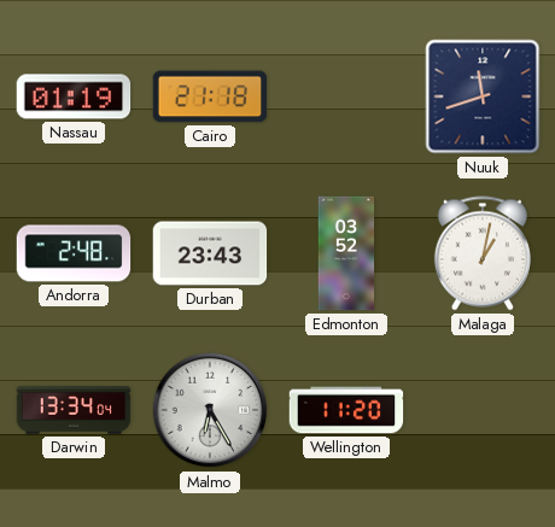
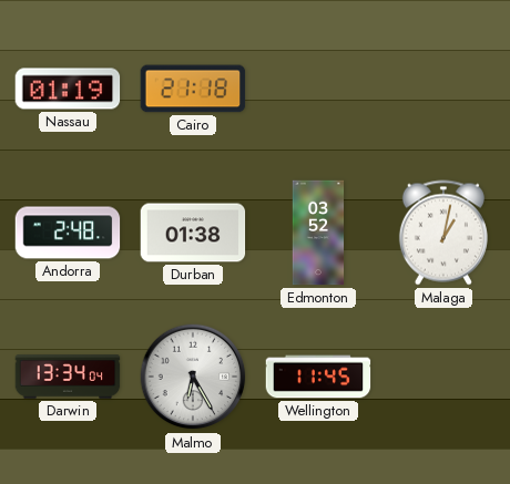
Nuuk: 11:42 -> none
Durban: 23:43 -> 01:38
Wellington: 11:20 -> 11:45
